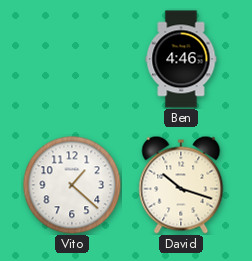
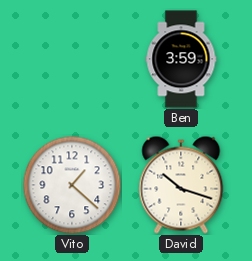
Ben: 4:46 -> 3:59
